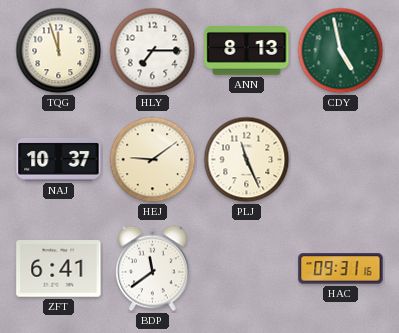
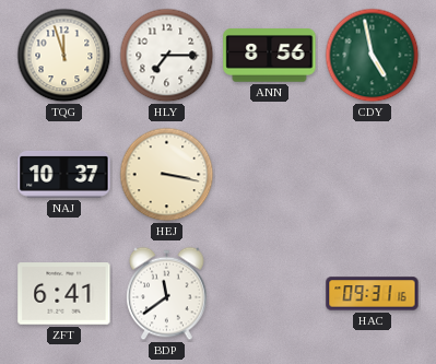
ANN: 8:13 -> 8:56
HEJ: 9:09 -> 3:17
PLJ: 11:26 -> none
